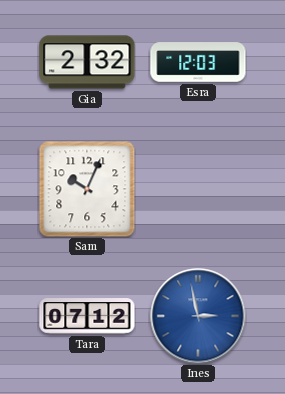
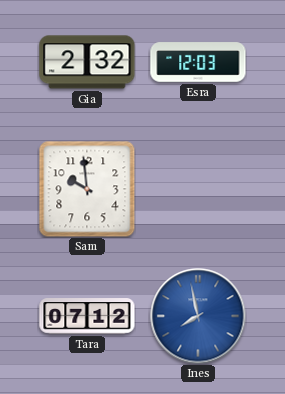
Sam: 10:04 -> 9:59
Ines: 2:58 -> 7:58
